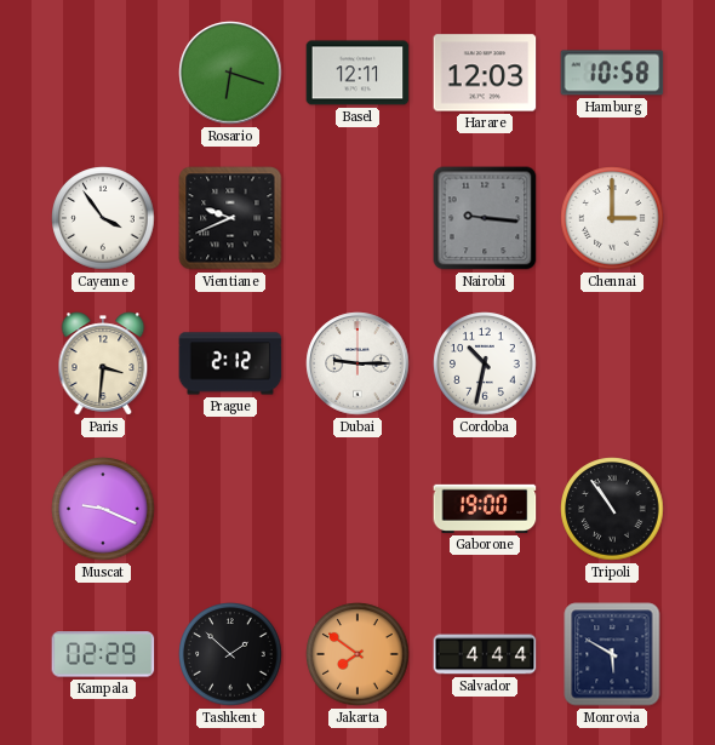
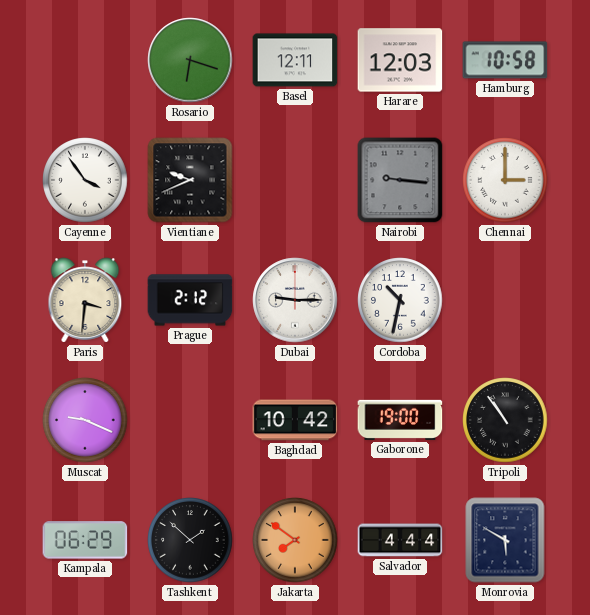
Baghdad: none -> 10:42
Kampala: 02:29 -> 06:29
